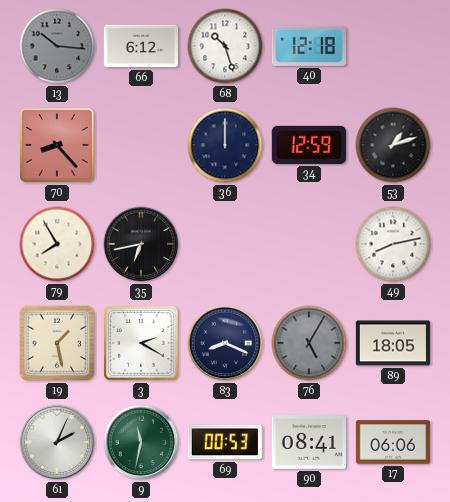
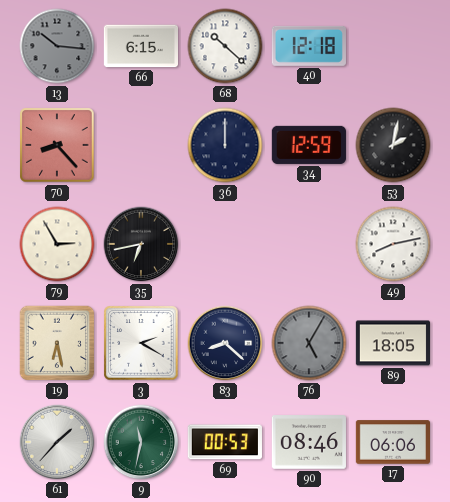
66: 6:12 -> 6:15
68: 10:27 -> 10:22
53: 1:12 -> 2:02
79: 7:55 -> 2:55
19: 1:28 -> 6:28
83: 8:19 -> 8:22
61: 2:04 -> 1:37
90: 08:41 -> 08:46
